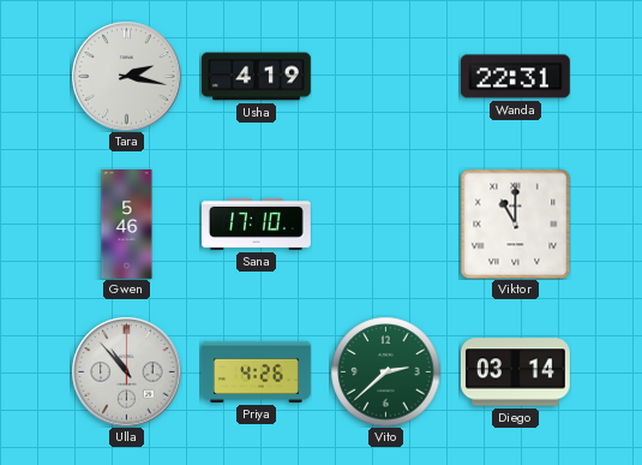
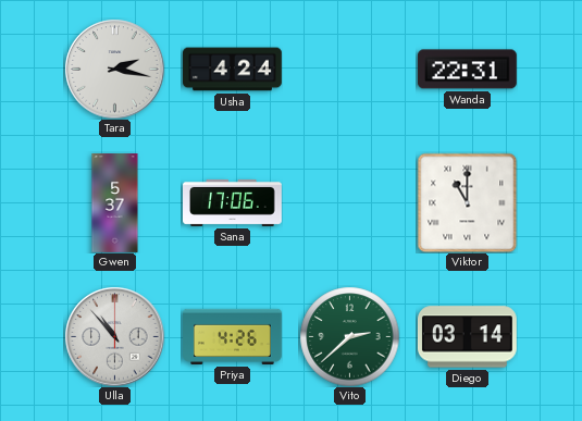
Usha: 4:19 -> 4:24
Gwen: 5:46 -> 5:37
Sana: 17:10 -> 17:06
